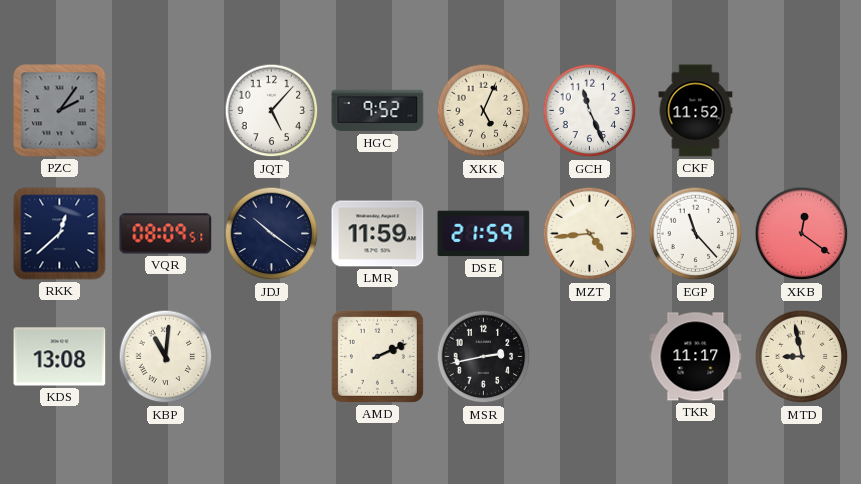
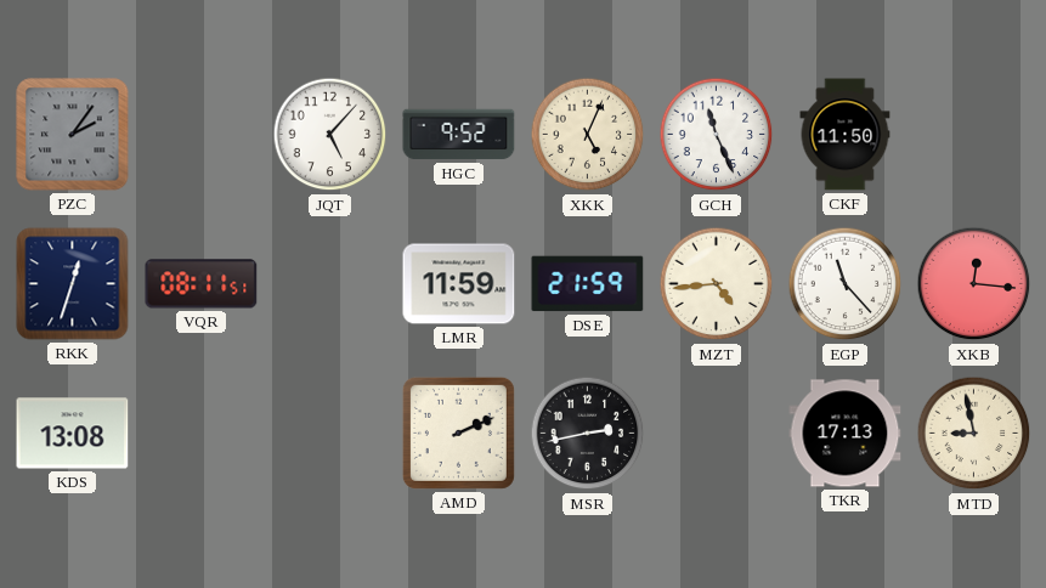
CKF: 11:52 -> 11:50
RKK: 12:38 -> 12:33
VQR: 08:09 -> 08:11
JDJ: 10:21 -> none
XKB: 12:21 -> 12:16
KBP: 11:01 -> none
TKR: 11:17 -> 17:13
